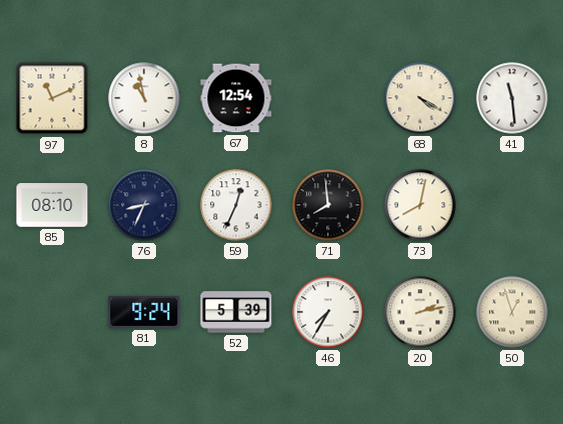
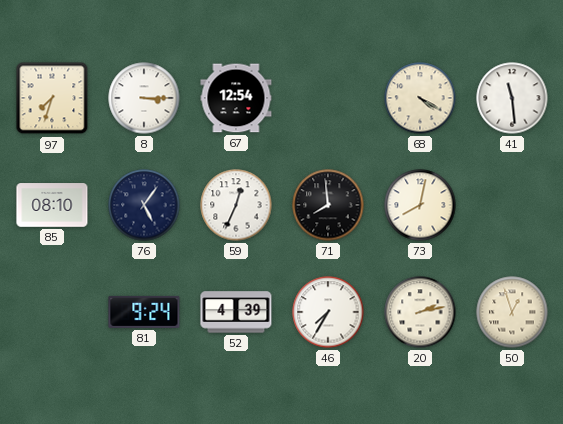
97: 11:11 -> 7:33
8: 10:58 -> 3:15
76: 8:34 -> 5:06
52: 5:39 -> 4:39
